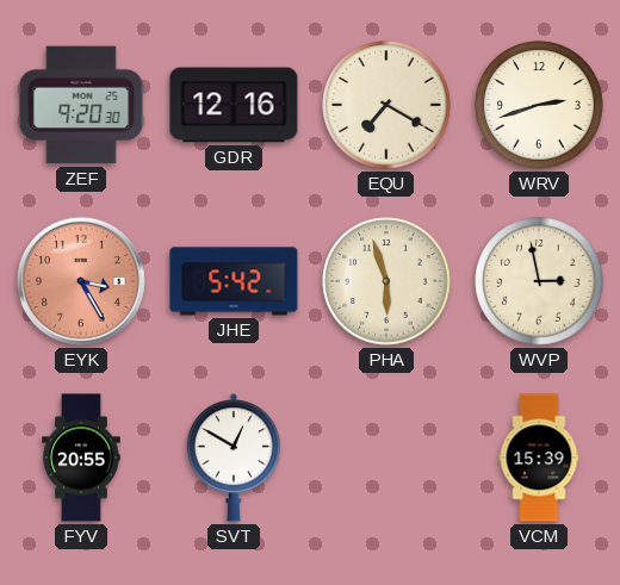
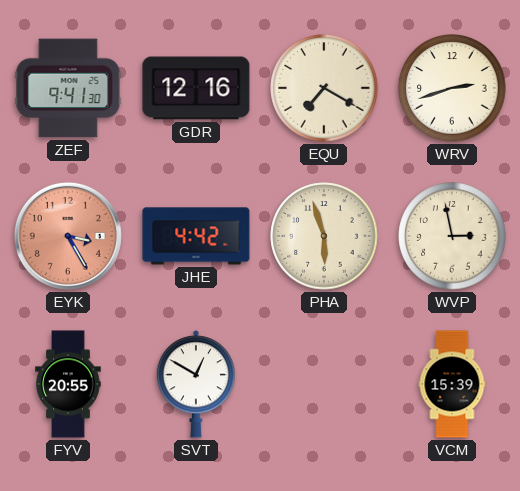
ZEF: 9:20 -> 9:41
JHE: 5:42 -> 4:42
